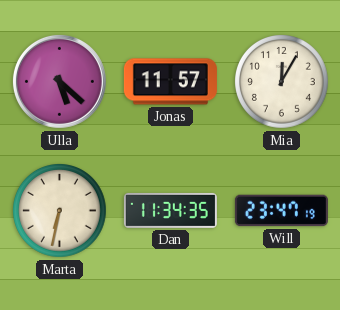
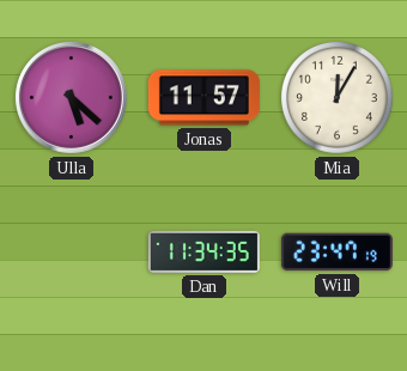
Marta: 6:32 -> none
